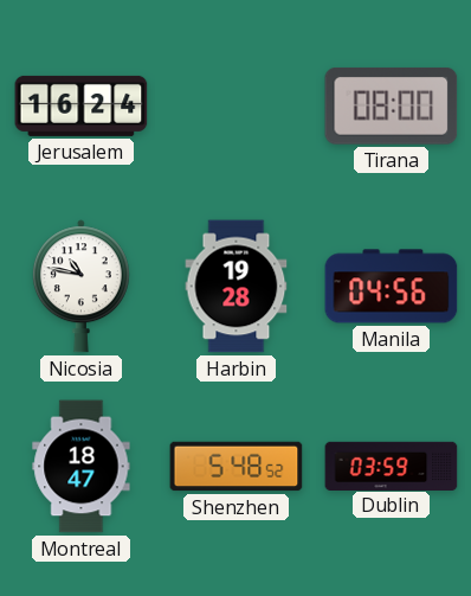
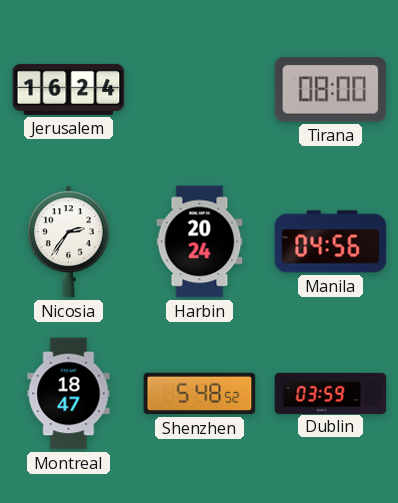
Nicosia: 10:47 -> 2:36
Harbin: 19:28 -> 20:24
